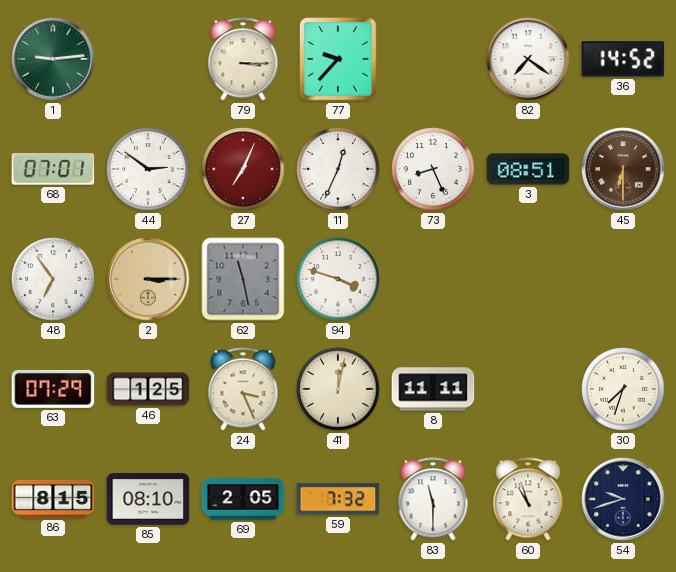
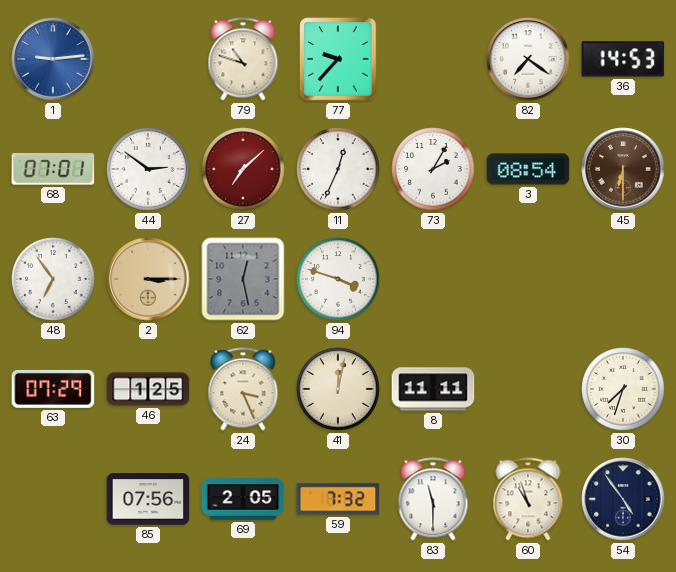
1 dial: green -> blue
79: 3:15 -> 10:48
36: 14:52 -> 14:53
27: 7:04 -> 7:08
73: 8:26 -> 2:05
3: 08:51 -> 08:54
62: 11:28 -> 12:28
86: 8:15 -> none
85: 08:10 -> 07:56
54: 9:42 -> 4:54
